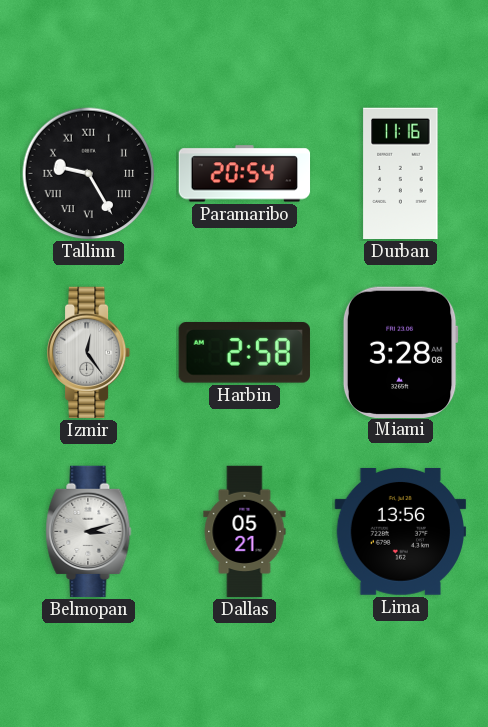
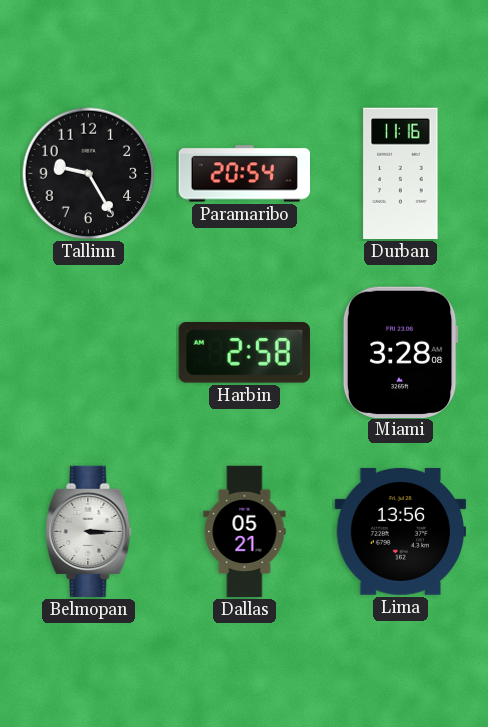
Tallinn numerals: Roman -> Arabic
Izmir: 12:24 -> none
Belmopan: 3:12 -> 3:15
